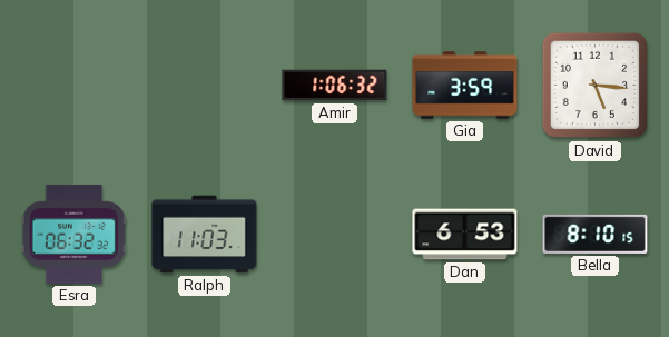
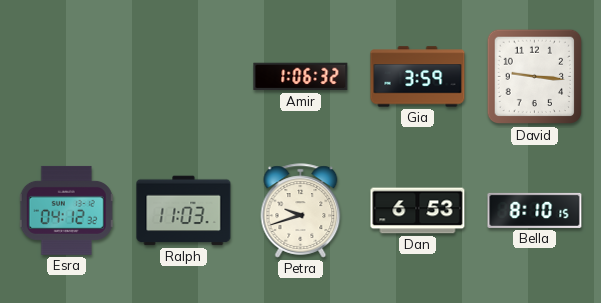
David: 5:16 -> 9:16
Esra: 06:32 -> 04:12
Petra: none -> 9:42
